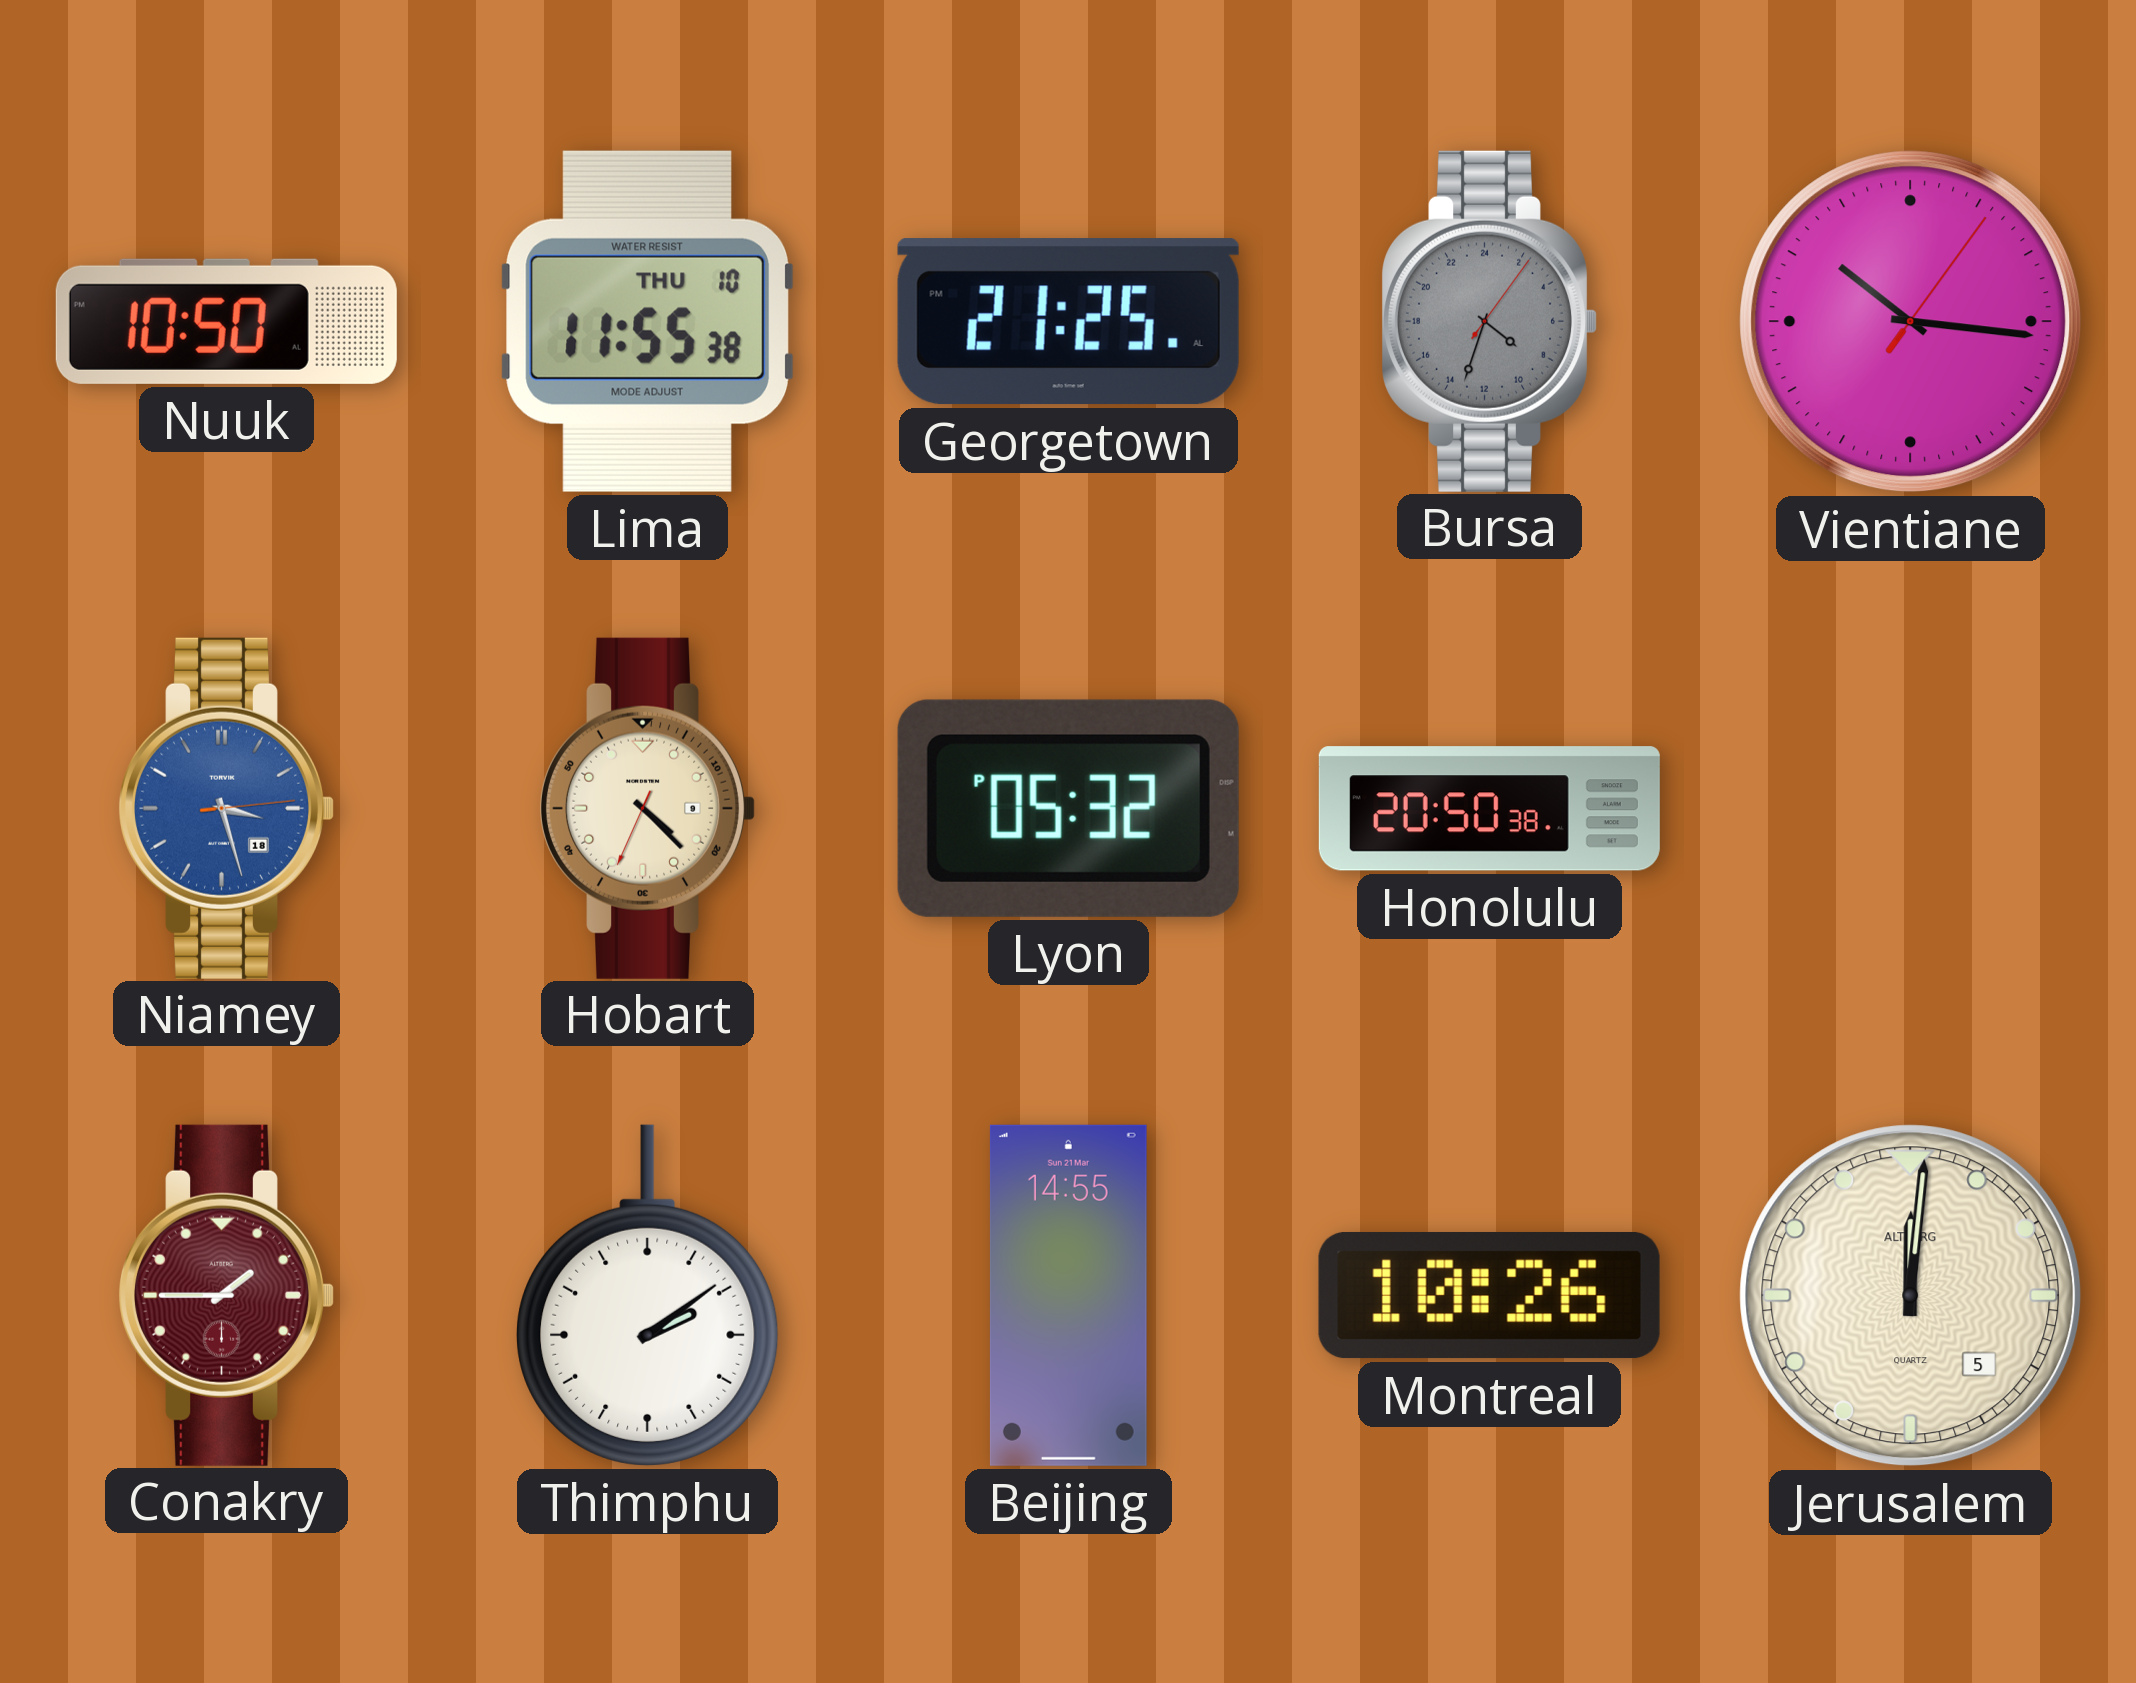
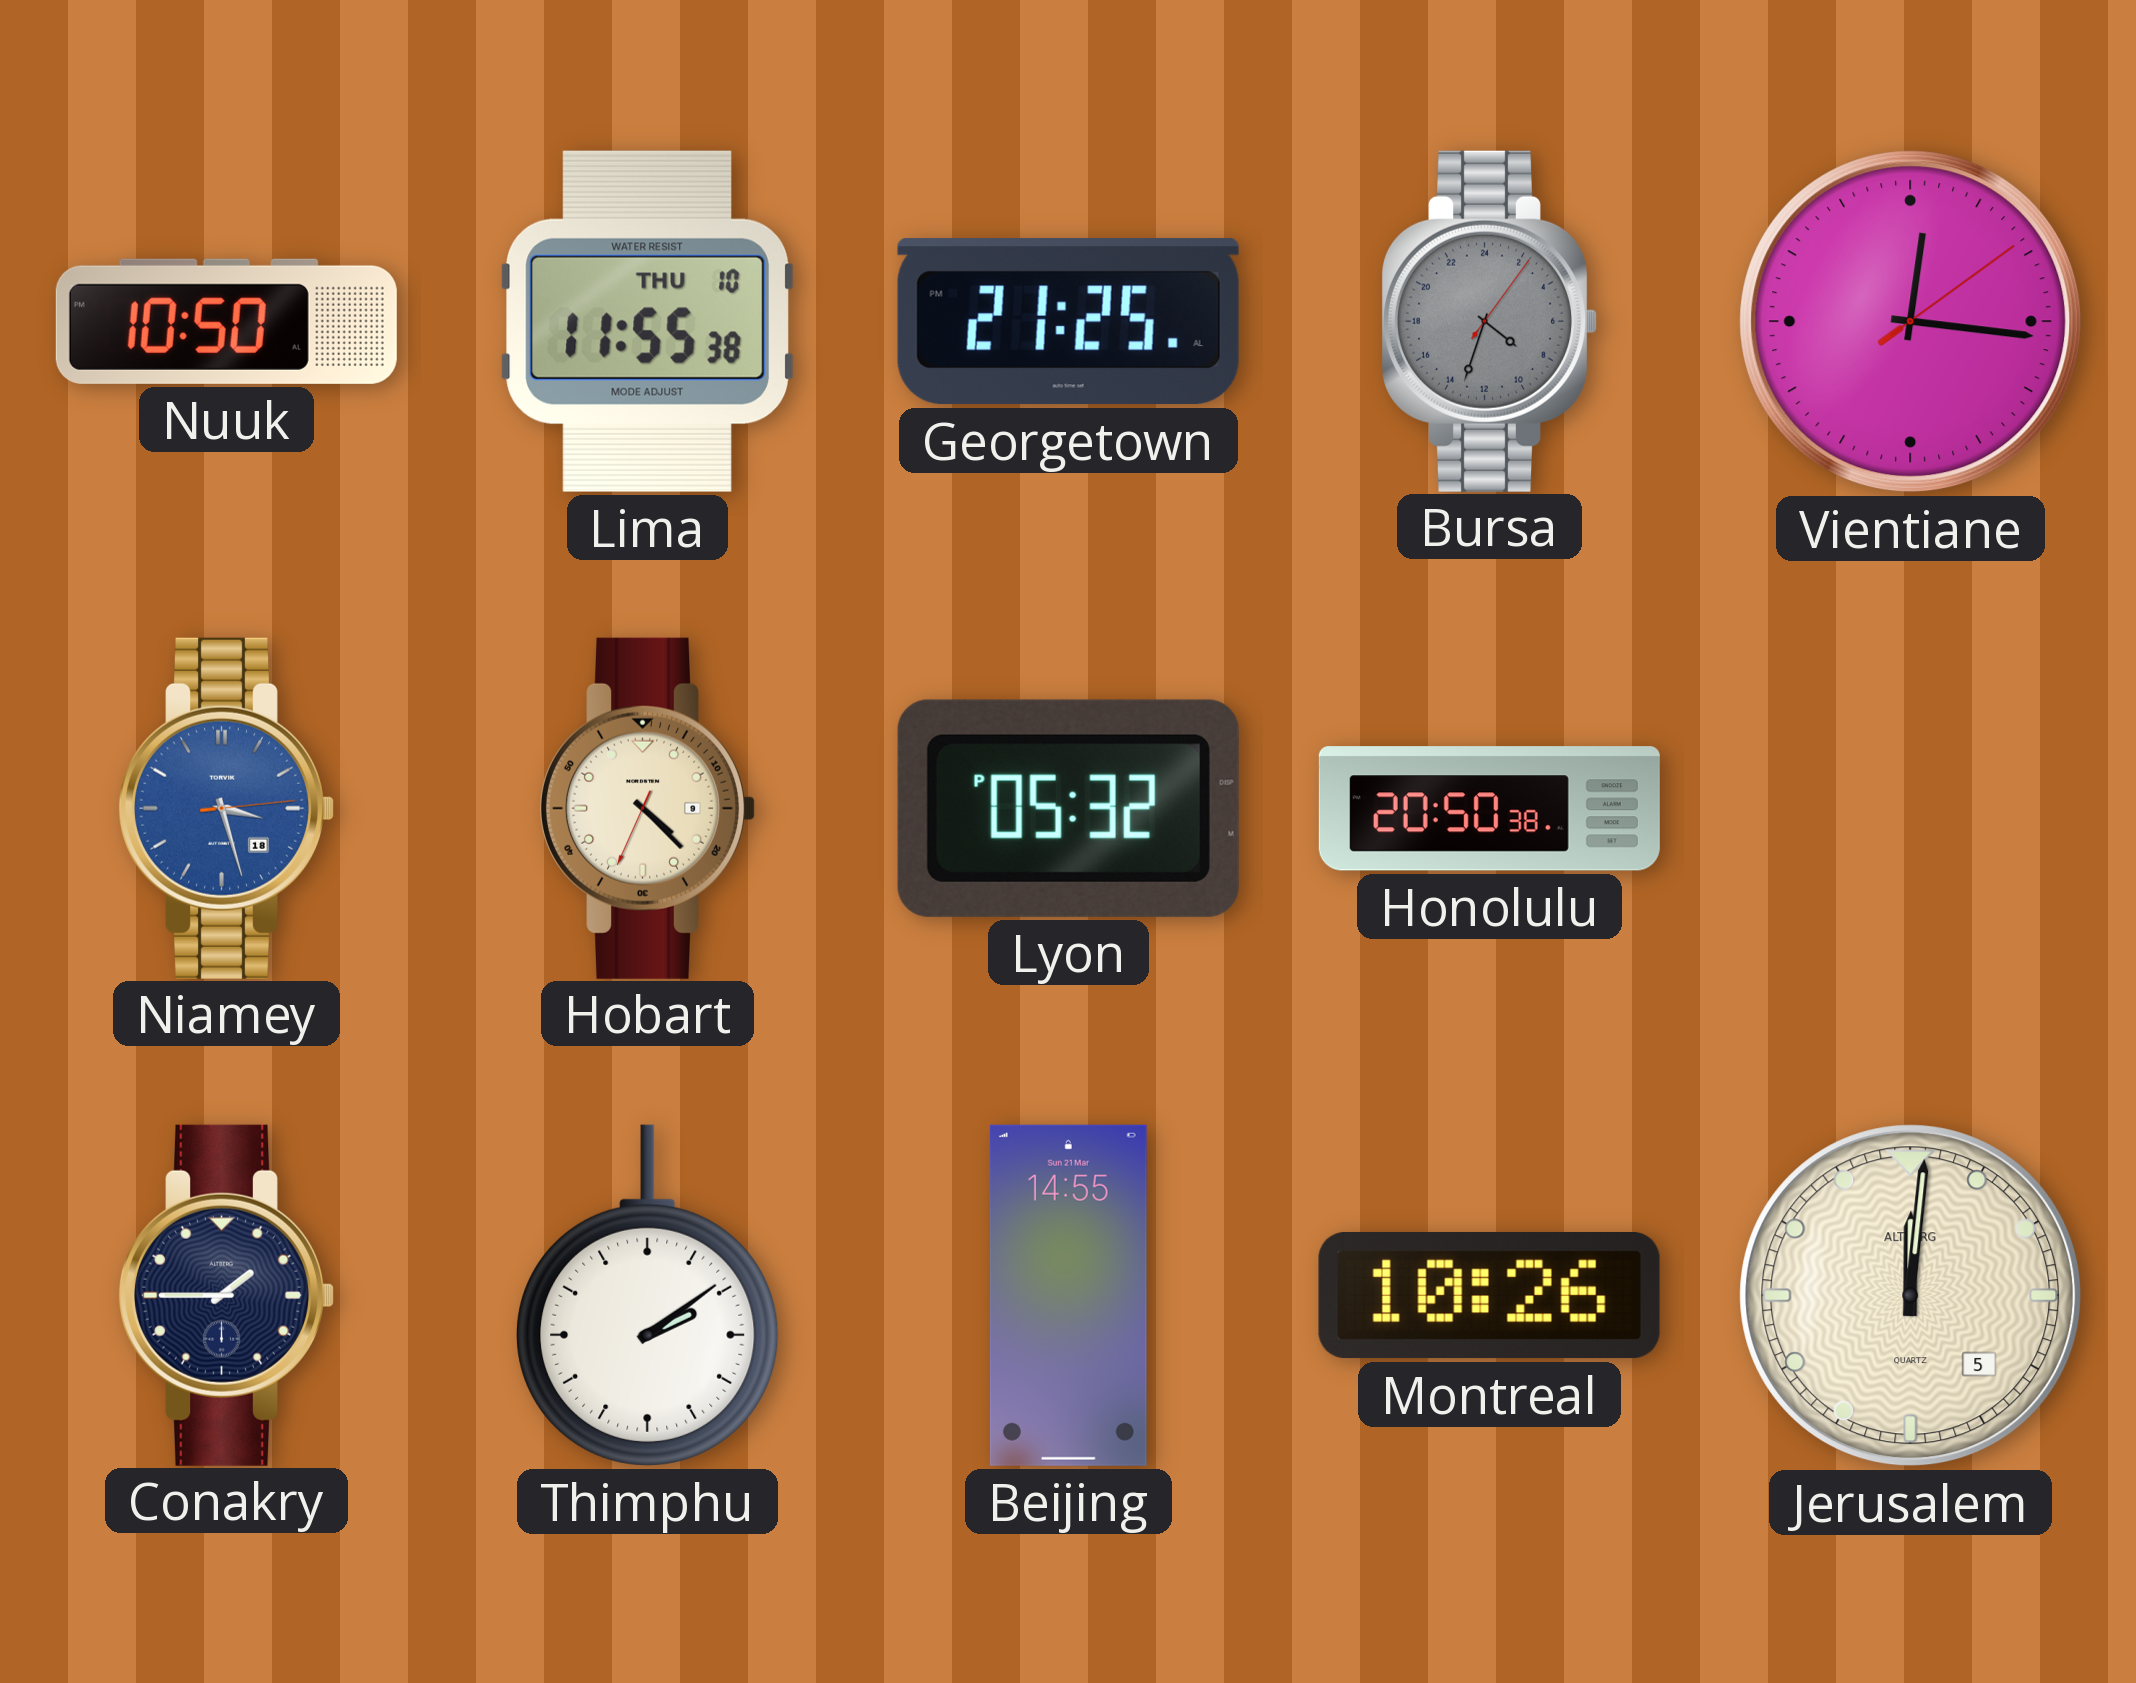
Vientiane: 10:16 -> 12:16
Conakry dial: burgundy -> navy
